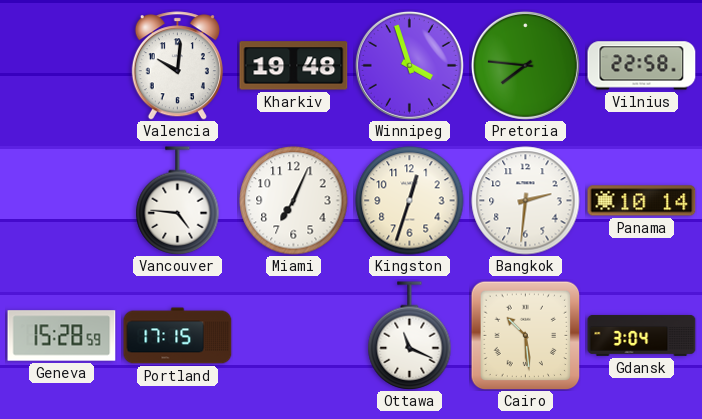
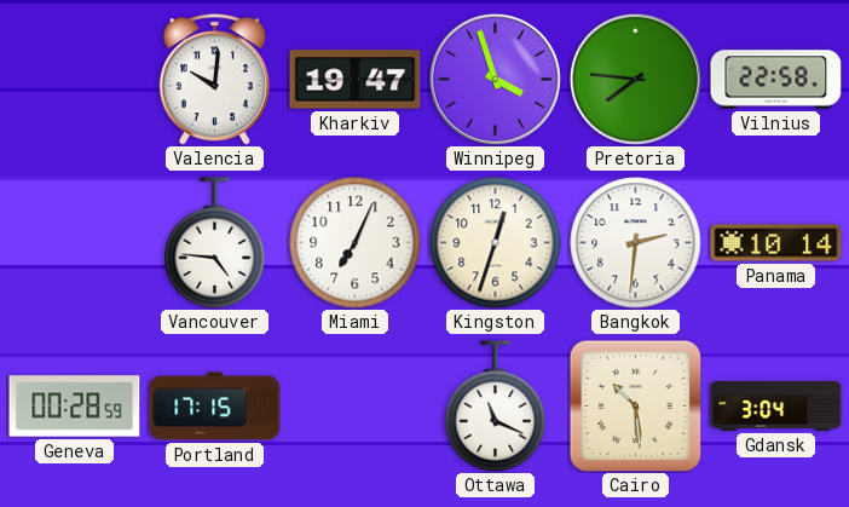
Kharkiv: 19:48 -> 19:47
Geneva: 15:28 -> 00:28
